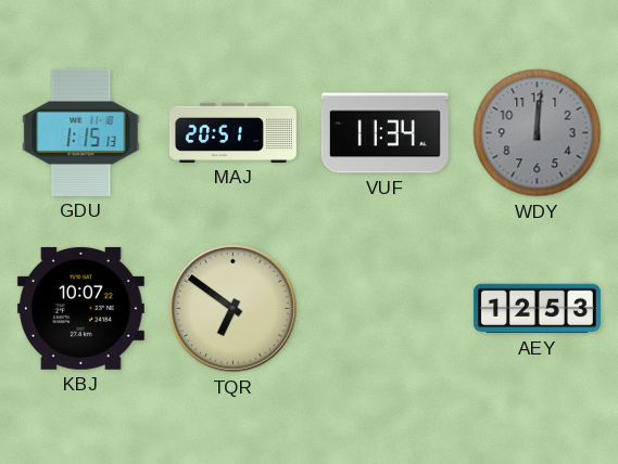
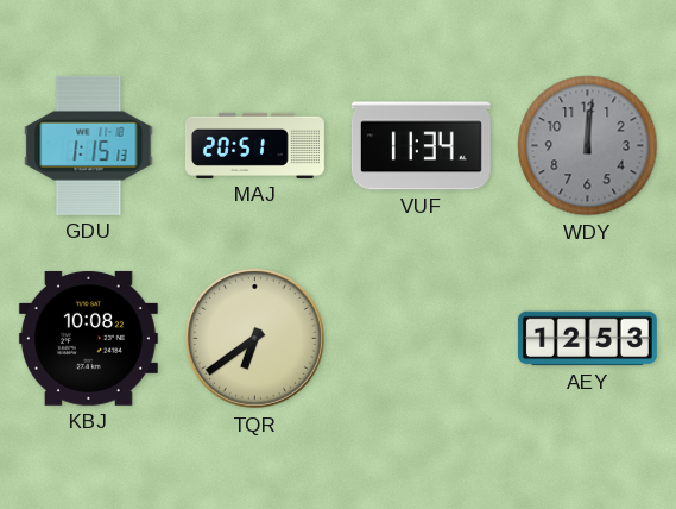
KBJ: 10:07 -> 10:08
TQR: 6:51 -> 6:39
